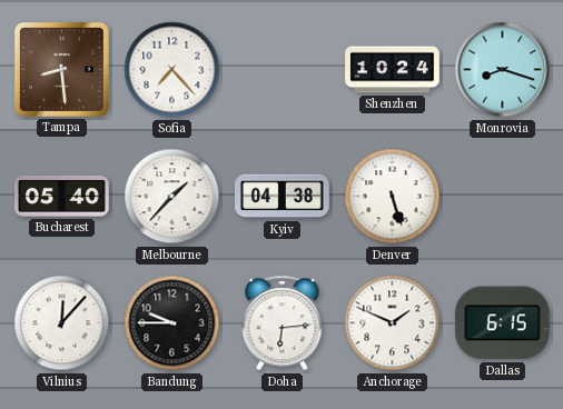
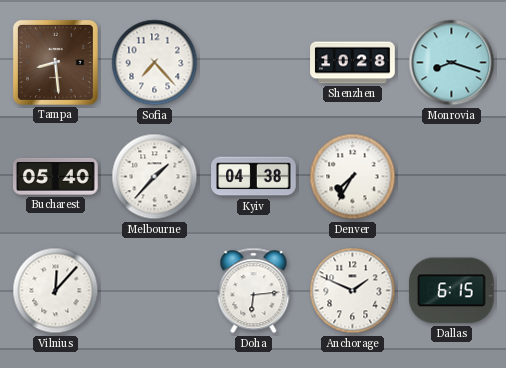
Shenzhen: 10:24 -> 10:28
Denver: 5:27 -> 7:35
Bandung: 9:45 -> none
